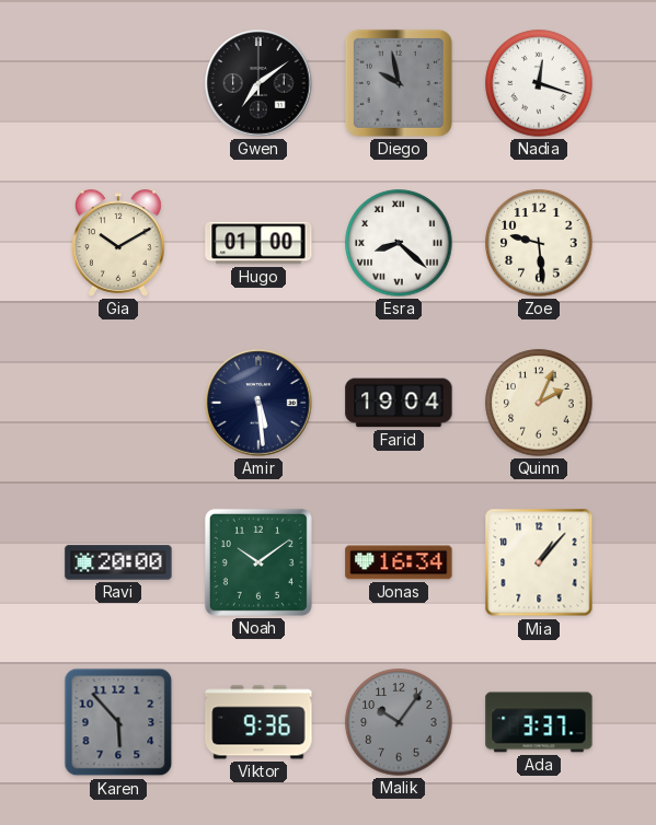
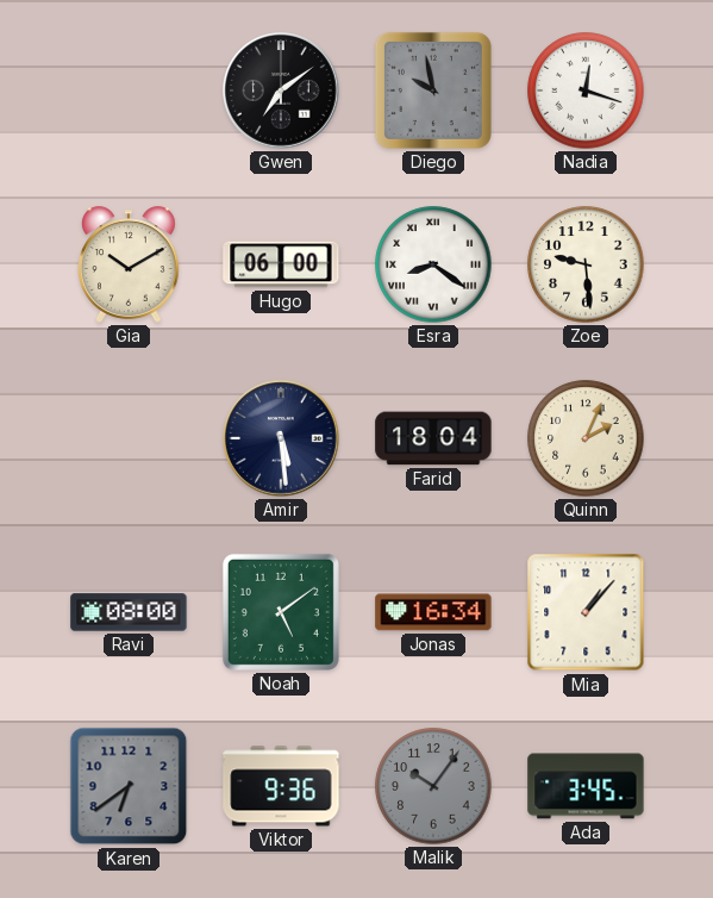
Hugo: 01:00 -> 06:00
Esra: 8:22 -> 8:21
Farid: 19:04 -> 18:04
Ravi: 20:00 -> 08:00
Noah: 10:09 -> 5:09
Karen: 5:53 -> 6:39
Ada: 3:37 -> 3:45
